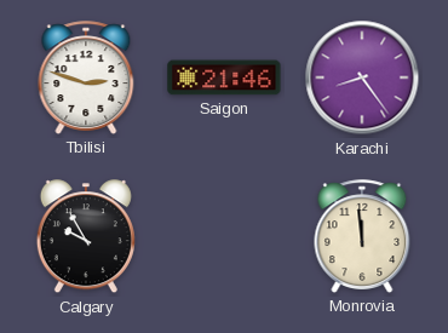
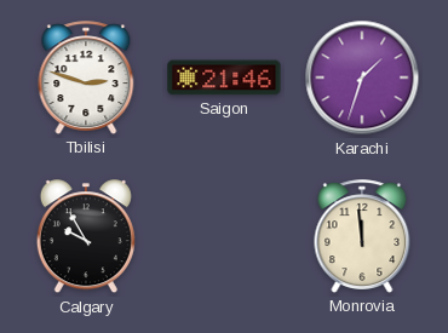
Karachi: 8:24 -> 1:33
